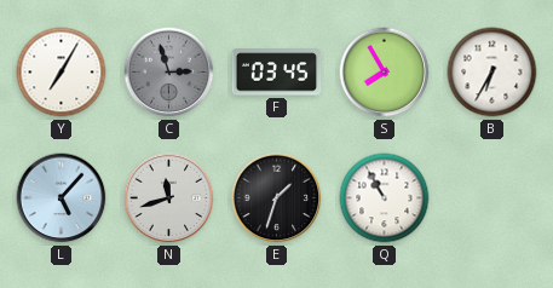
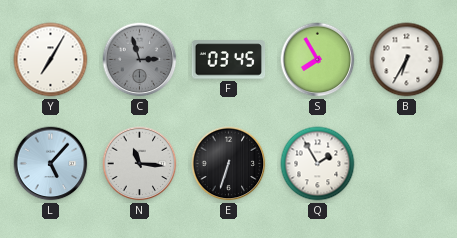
N: 11:42 -> 11:16
E: 1:33 -> 6:33
Q: 10:55 -> 1:55
